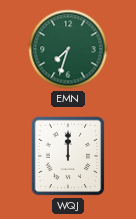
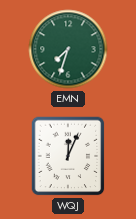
WQJ: 12:00 -> 12:04
